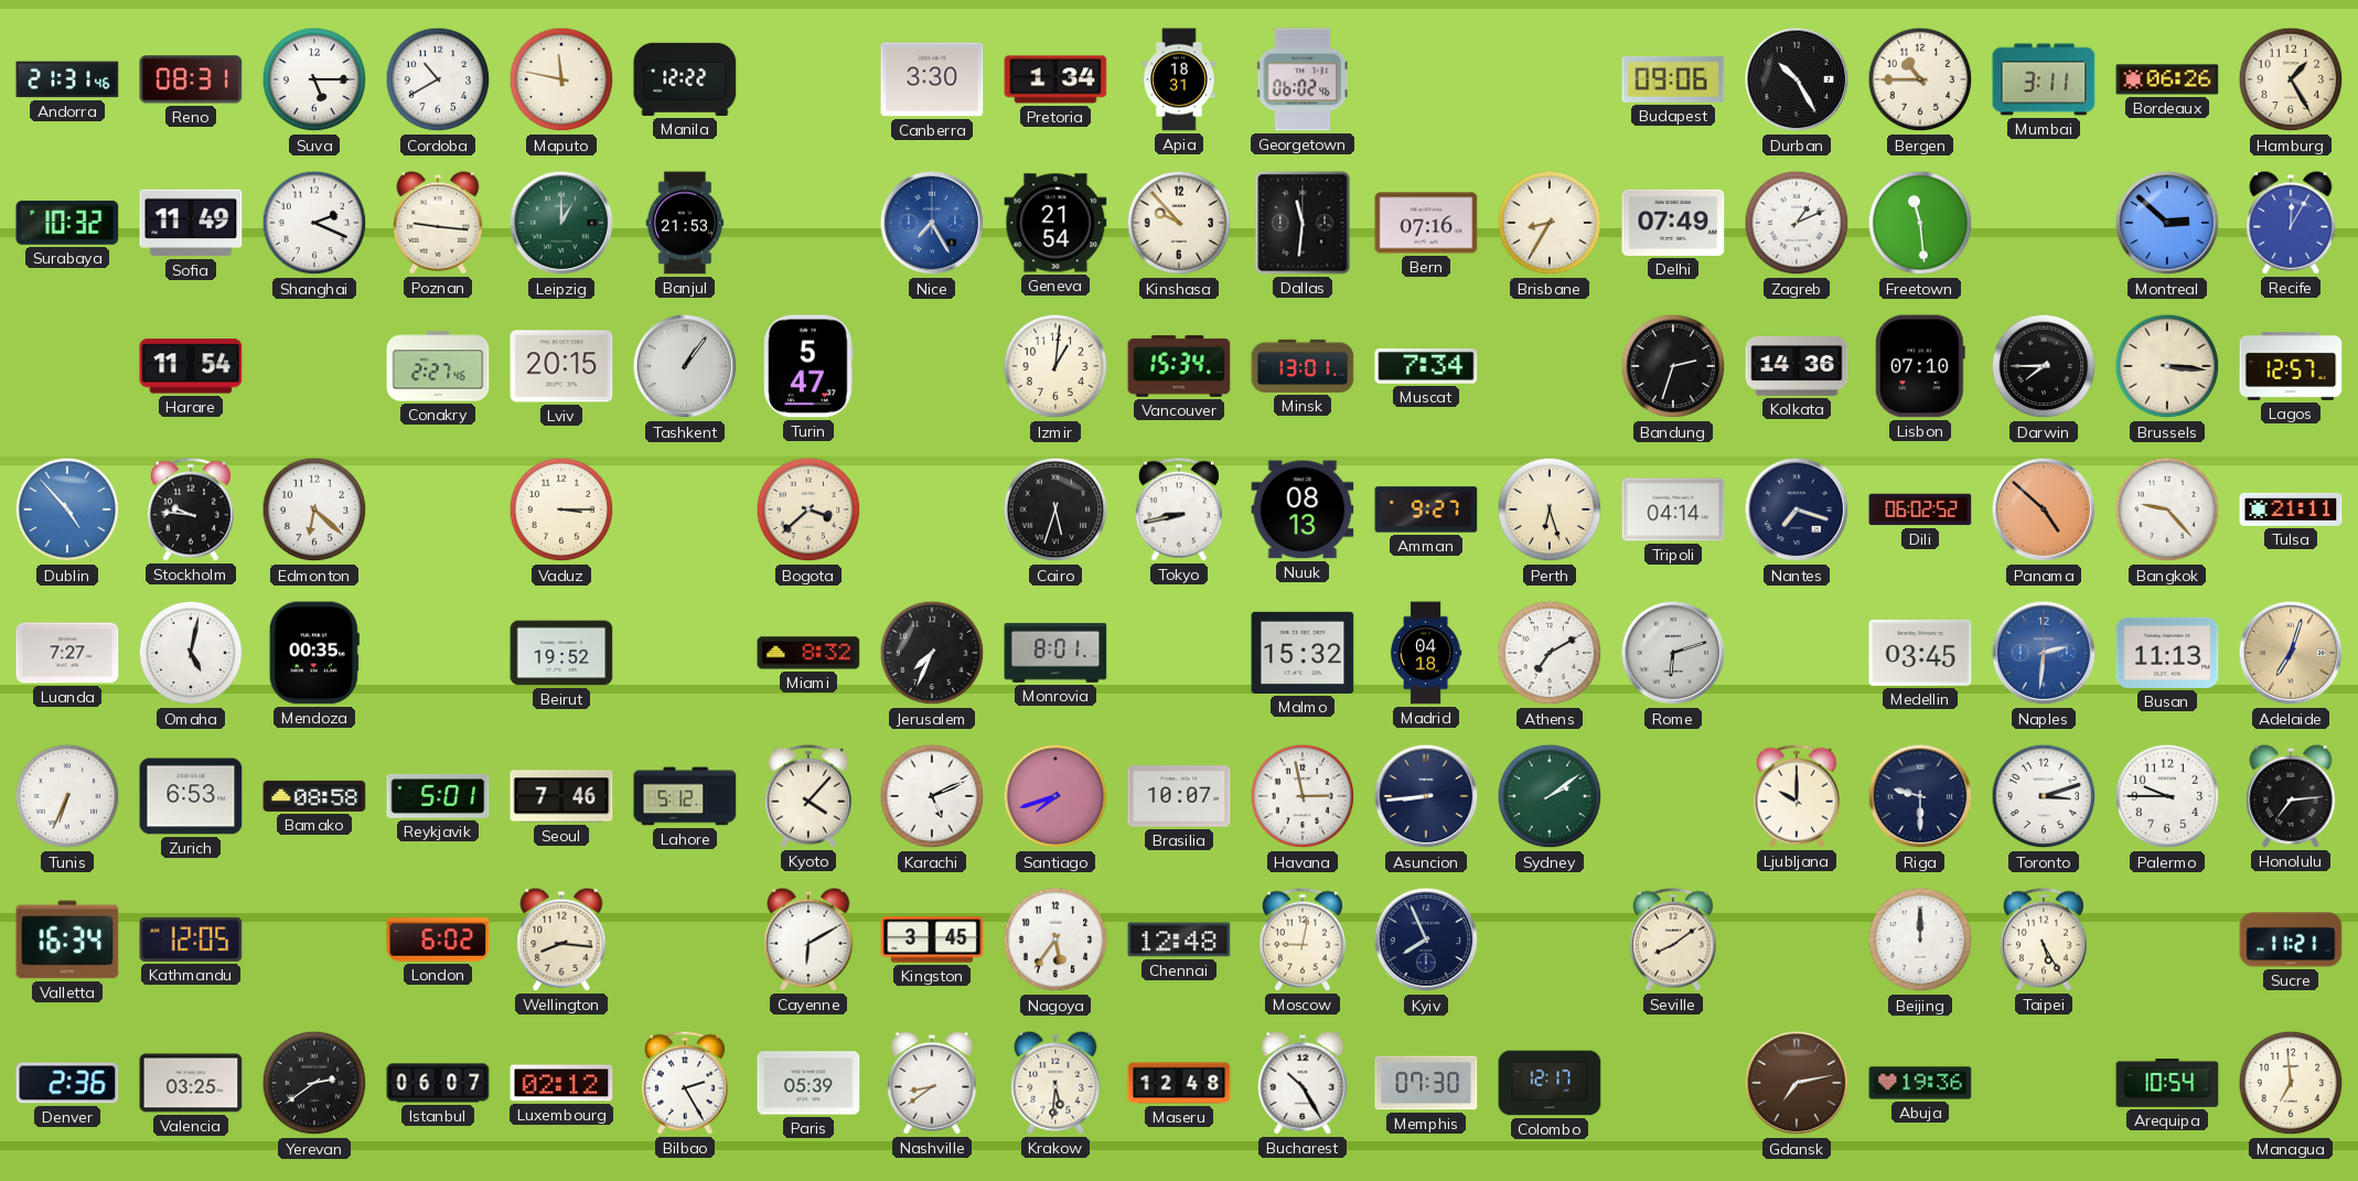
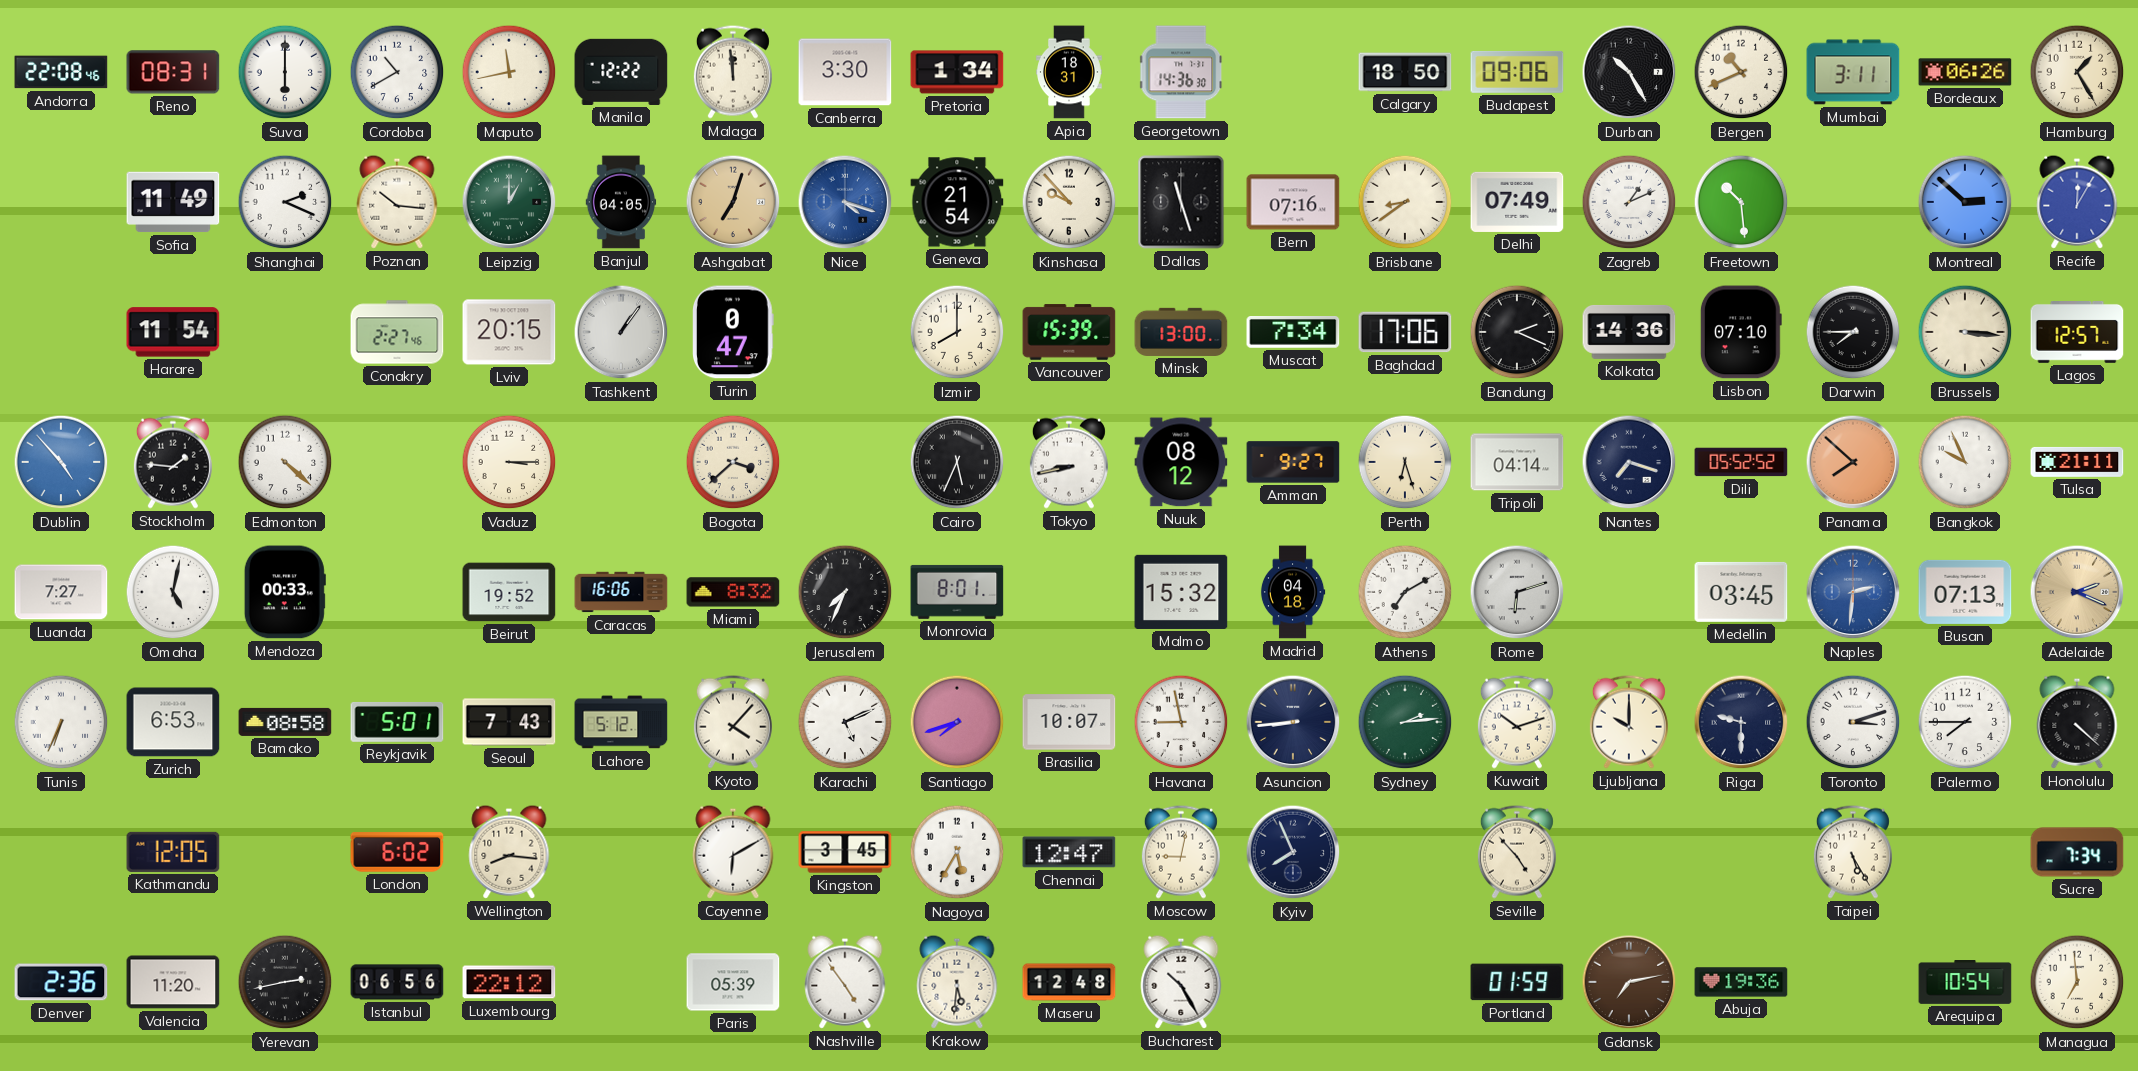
Andorra: 21:31 -> 22:08
Suva: 5:15 -> 6:00
Maputo: 11:47 -> 11:43
Malaga: none -> 11:59
Georgetown: 06:02 -> 14:36
Calgary: none -> 18:50
Bergen: 10:45 -> 10:41
Surabaya: 10:32 -> none
Poznan: 9:16 -> 10:16
Banjul: 21:53 -> 04:05
Ashgabat: none -> 7:03
Nice: 7:25 -> 4:18
Dallas: 11:31 -> 11:27
Brisbane: 8:35 -> 8:39
Freetown: 11:29 -> 10:29
Turin: 5:47 -> 0:47
Izmir: 1:01 -> 8:00
Vancouver: 15:34 -> 15:39
Minsk: 13:01 -> 13:00
Baghdad: none -> 17:06
Bandung: 2:33 -> 2:19
Stockholm: 9:46 -> 1:46
Edmonton: 6:22 -> 4:22
Cairo: 5:33 -> 5:34
Nuuk: 08:13 -> 08:12
Dili: 06:02 -> 05:52
Panama: 4:52 -> 7:52
Bangkok: 9:23 -> 9:56
Mendoza: 00:35 -> 00:33
Caracas: none -> 16:06
Busan: 11:13 -> 07:13
Adelaide: 7:03 -> 2:19
Seoul: 7:46 -> 7:43
Havana: 2:58 -> 8:58
Sydney: 2:09 -> 2:14
Kuwait: none -> 10:12
Palermo: 9:45 -> 7:45
Honolulu: 7:14 -> 4:22
Valletta: 16:34 -> none
Nagoya: 5:36 -> 5:35
Chennai: 12:48 -> 12:47
Seville: 8:09 -> 4:53
Beijing: 12:00 -> none
Sucre: 11:21 -> 7:34
Valencia: 03:25 -> 11:20
Yerevan: 2:39 -> 2:43
Istanbul: 06:07 -> 06:56
Luxembourg: 02:12 -> 22:12
Bilbao: 2:25 -> none
Nashville: 8:39 -> 4:54
Memphis: 07:30 -> none
Colombo: 12:17 -> none
Portland: none -> 01:59
